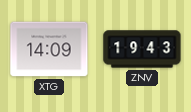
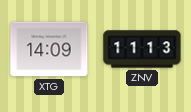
ZNV: 19:43 -> 11:13
